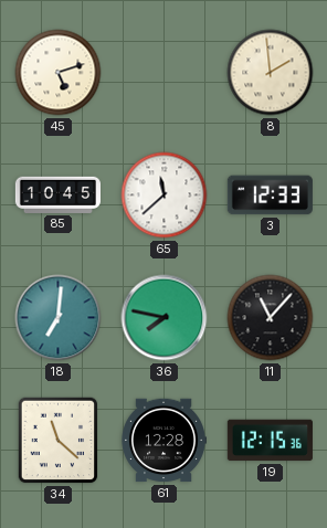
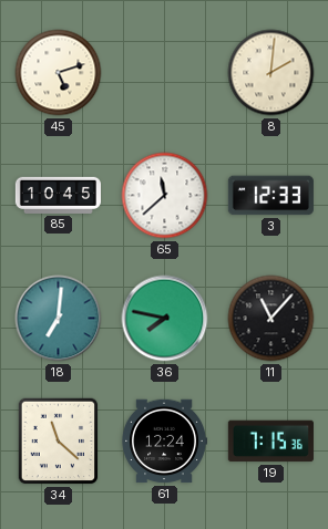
8: 1:59 -> 2:01
61: 12:28 -> 12:24
19: 12:15 -> 7:15
